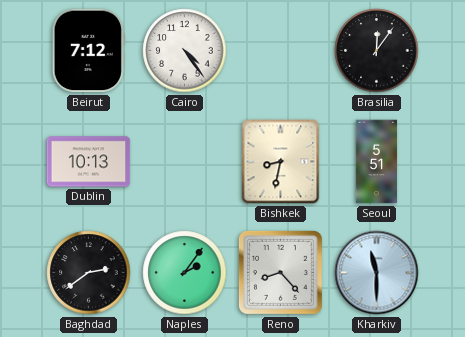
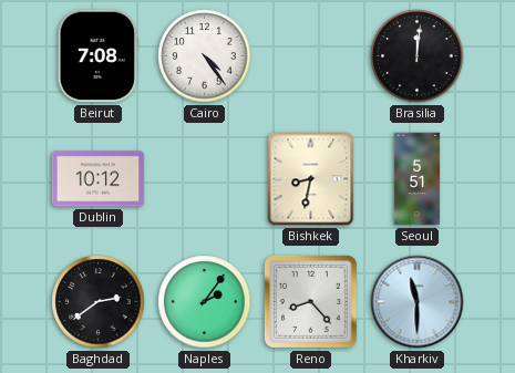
Beirut: 7:12 -> 7:08
Brasilia: 12:06 -> 12:01
Dublin: 10:13 -> 10:12
